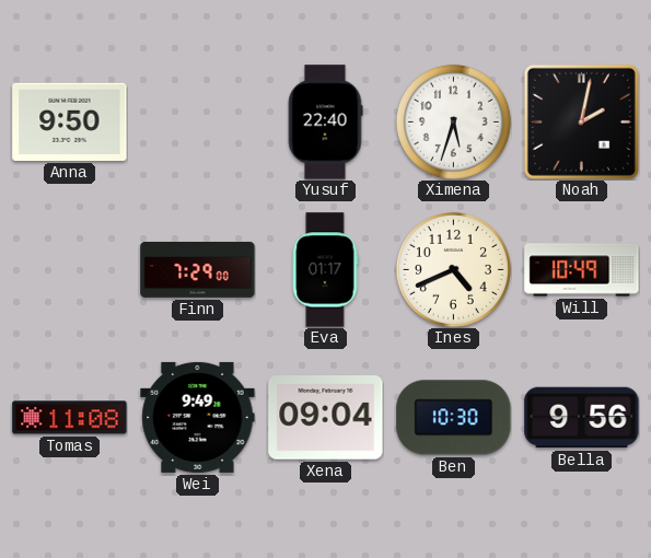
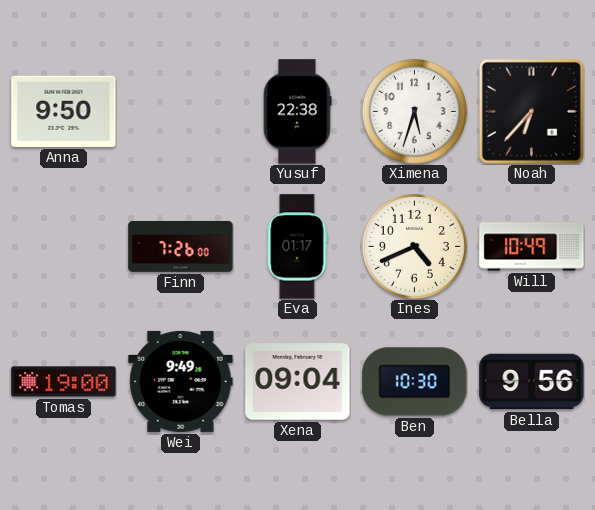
Yusuf: 22:40 -> 22:38
Noah: 2:02 -> 6:37
Finn: 7:29 -> 7:26
Tomas: 11:08 -> 19:00
